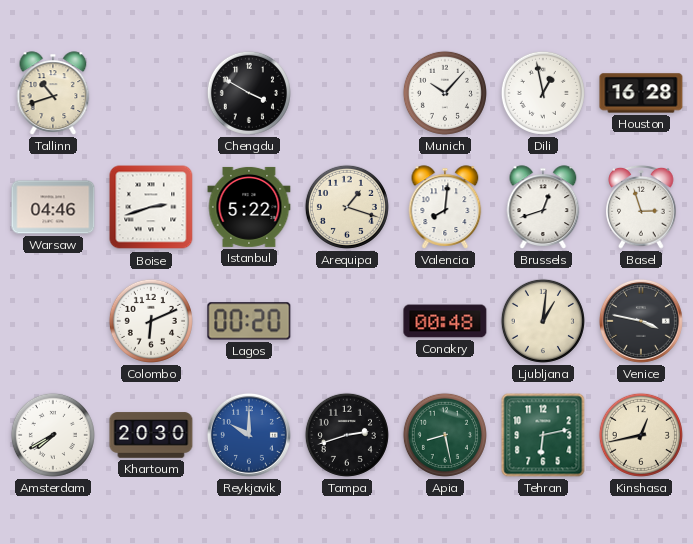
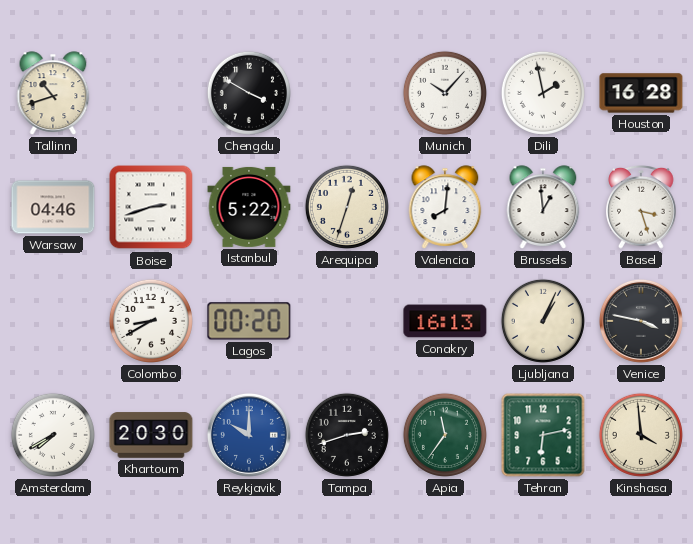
Dili: 12:58 -> 1:58
Arequipa: 1:18 -> 12:33
Brussels: 12:42 -> 12:59
Basel: 2:57 -> 3:27
Colombo: 6:11 -> 8:40
Conakry: 00:48 -> 16:13
Ljubljana: 1:01 -> 1:04
Apia: 8:28 -> 11:36
Kinshasa: 12:43 -> 3:59
